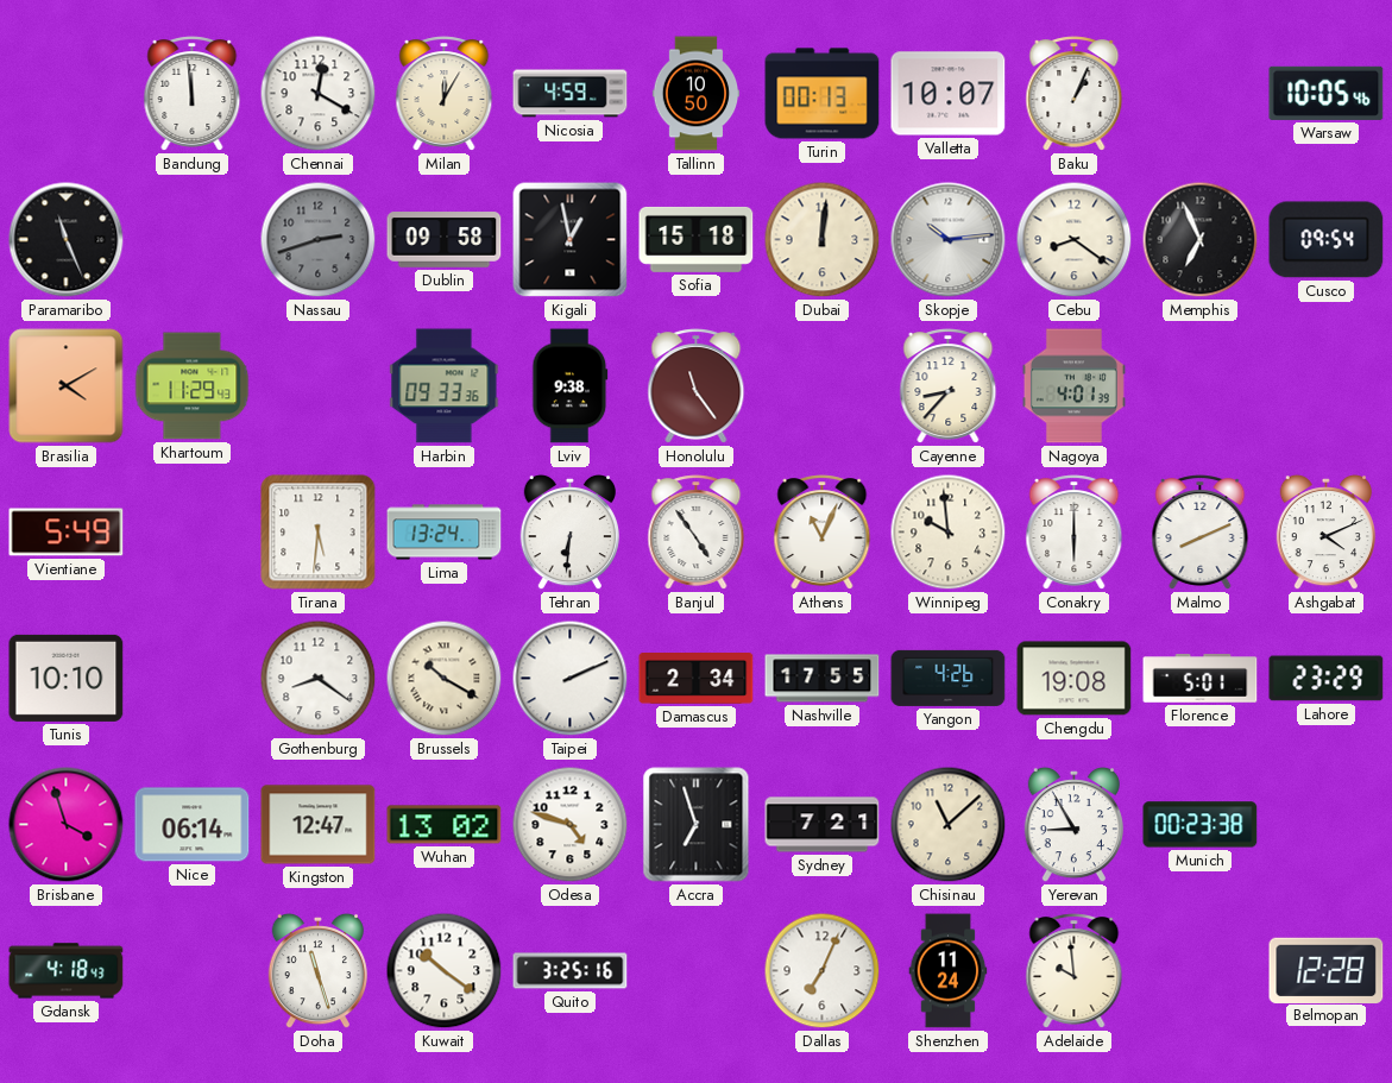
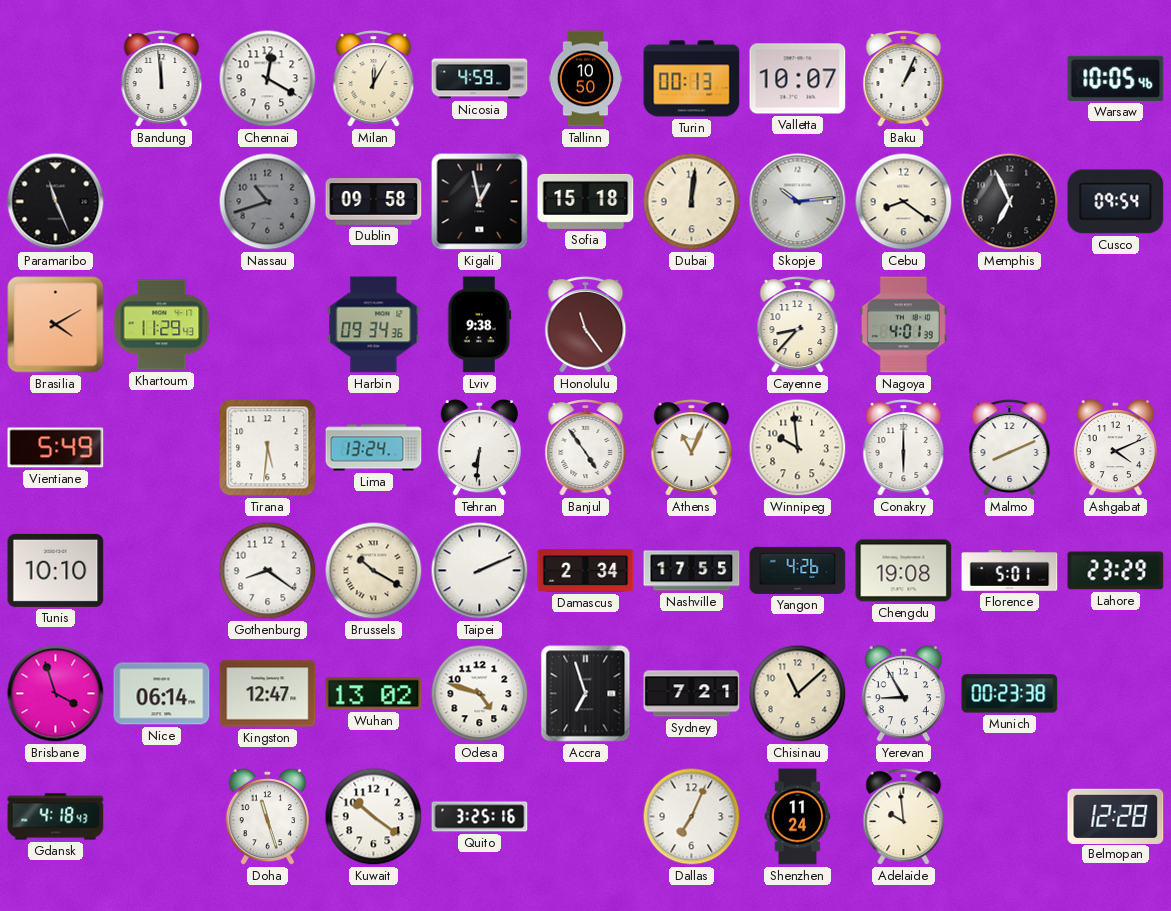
Nassau: 2:42 -> 10:42
Harbin: 09:33 -> 09:34
